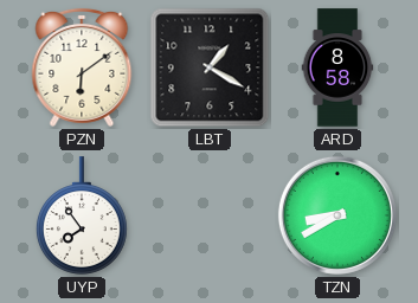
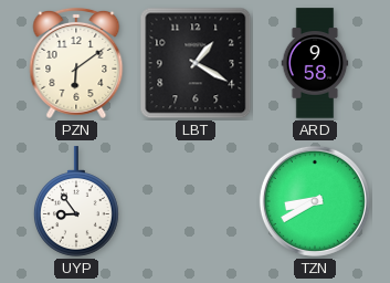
ARD: 8:58 -> 9:58
UYP: 7:54 -> 8:54
